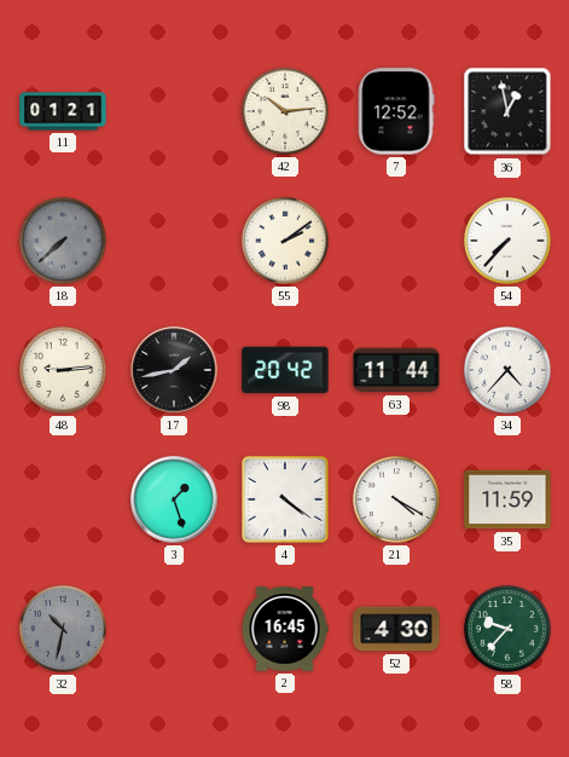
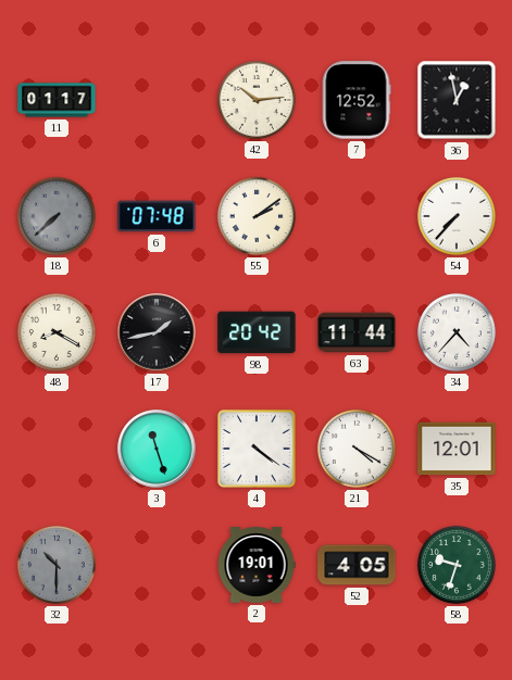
11: 01:21 -> 01:17
6: none -> 07:48
48: 9:14 -> 8:20
3: 1:27 -> 11:27
35: 11:59 -> 12:01
32: 10:32 -> 10:30
2: 16:45 -> 19:01
52: 4:30 -> 4:05
58: 9:37 -> 9:33
